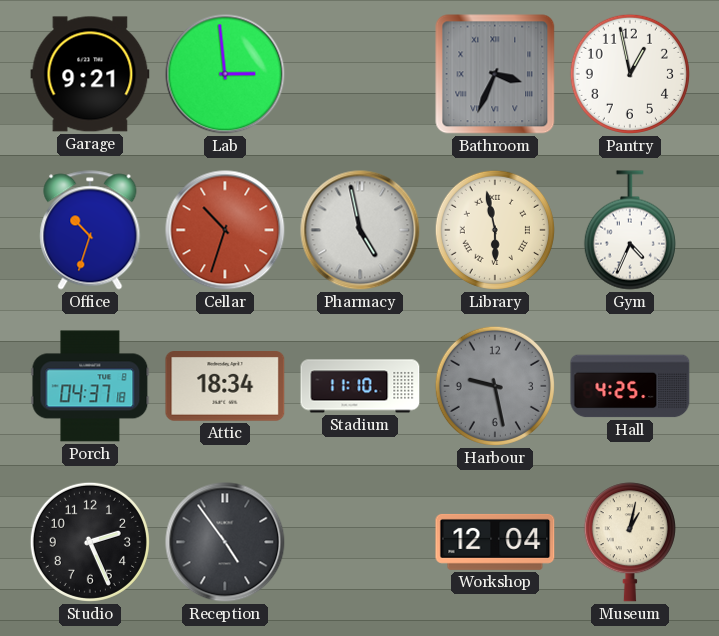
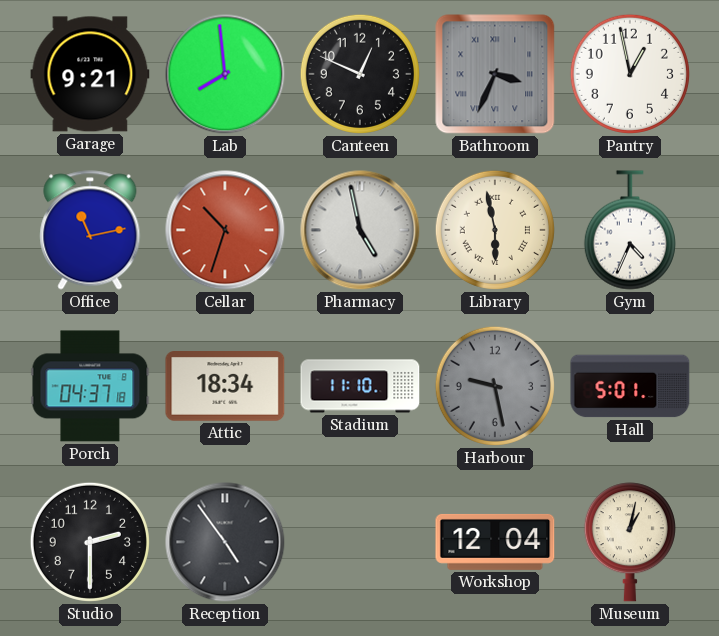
Lab: 2:59 -> 7:59
Canteen: none -> 12:49
Office: 10:33 -> 11:13
Hall: 4:25 -> 5:01
Studio: 2:26 -> 2:30
